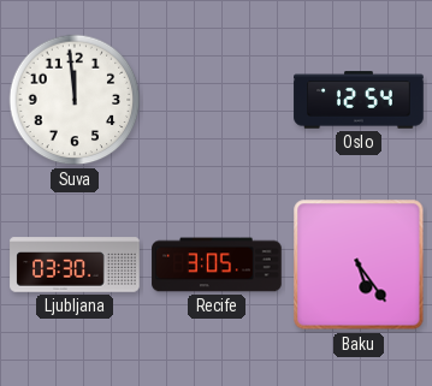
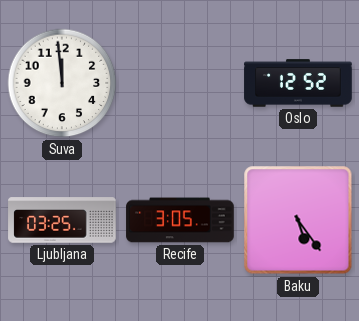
Oslo: 12:54 -> 12:52
Ljubljana: 03:30 -> 03:25
